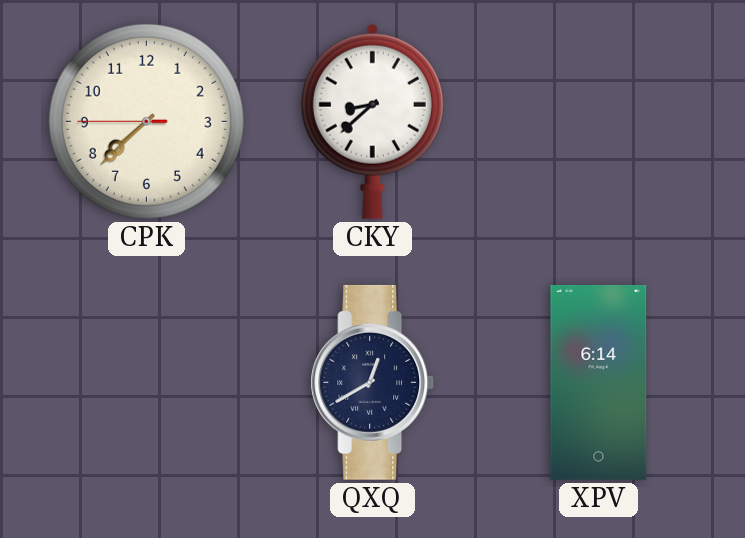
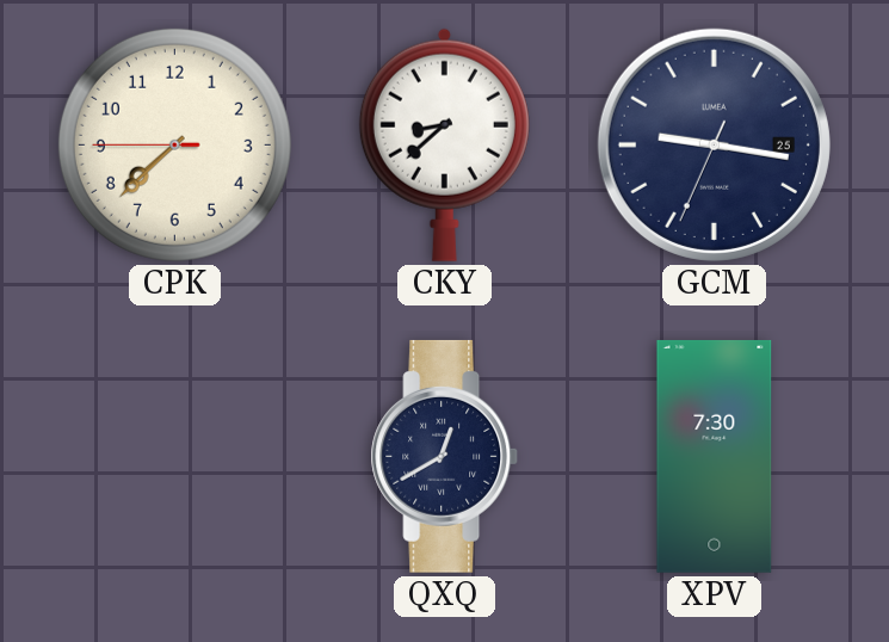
GCM: none -> 9:16
XPV: 6:14 -> 7:30
